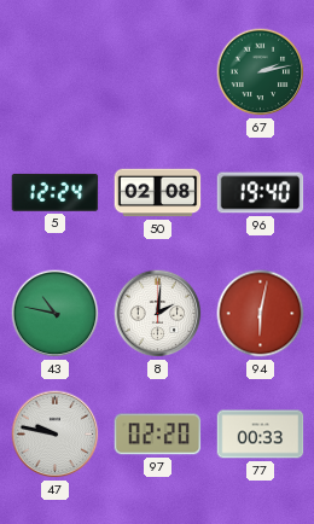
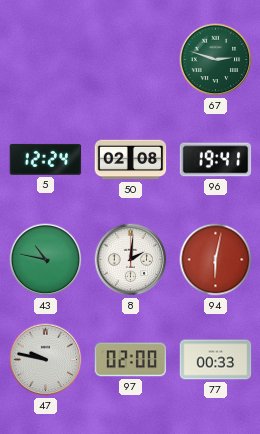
67: 2:13 -> 2:48
96: 19:40 -> 19:41
97: 02:20 -> 02:00
